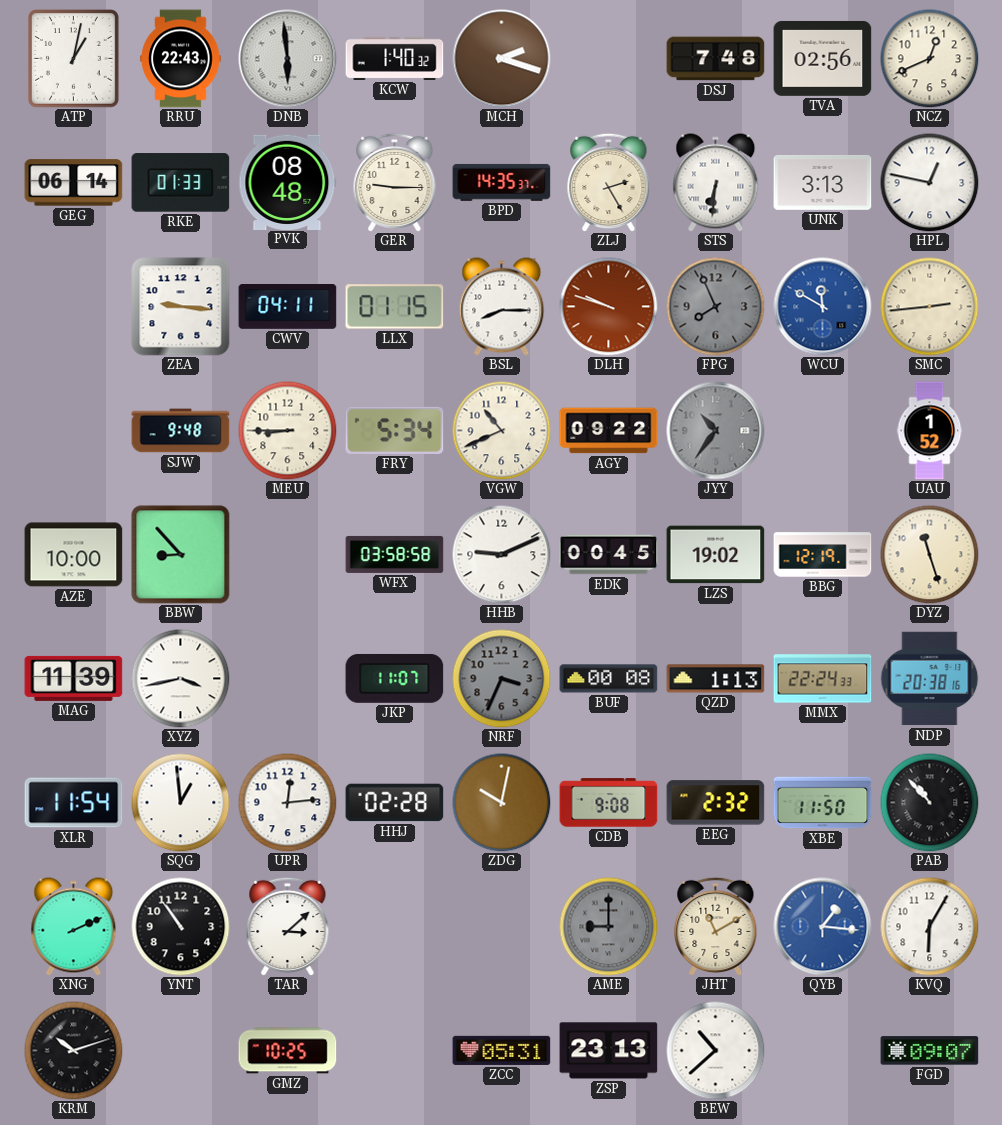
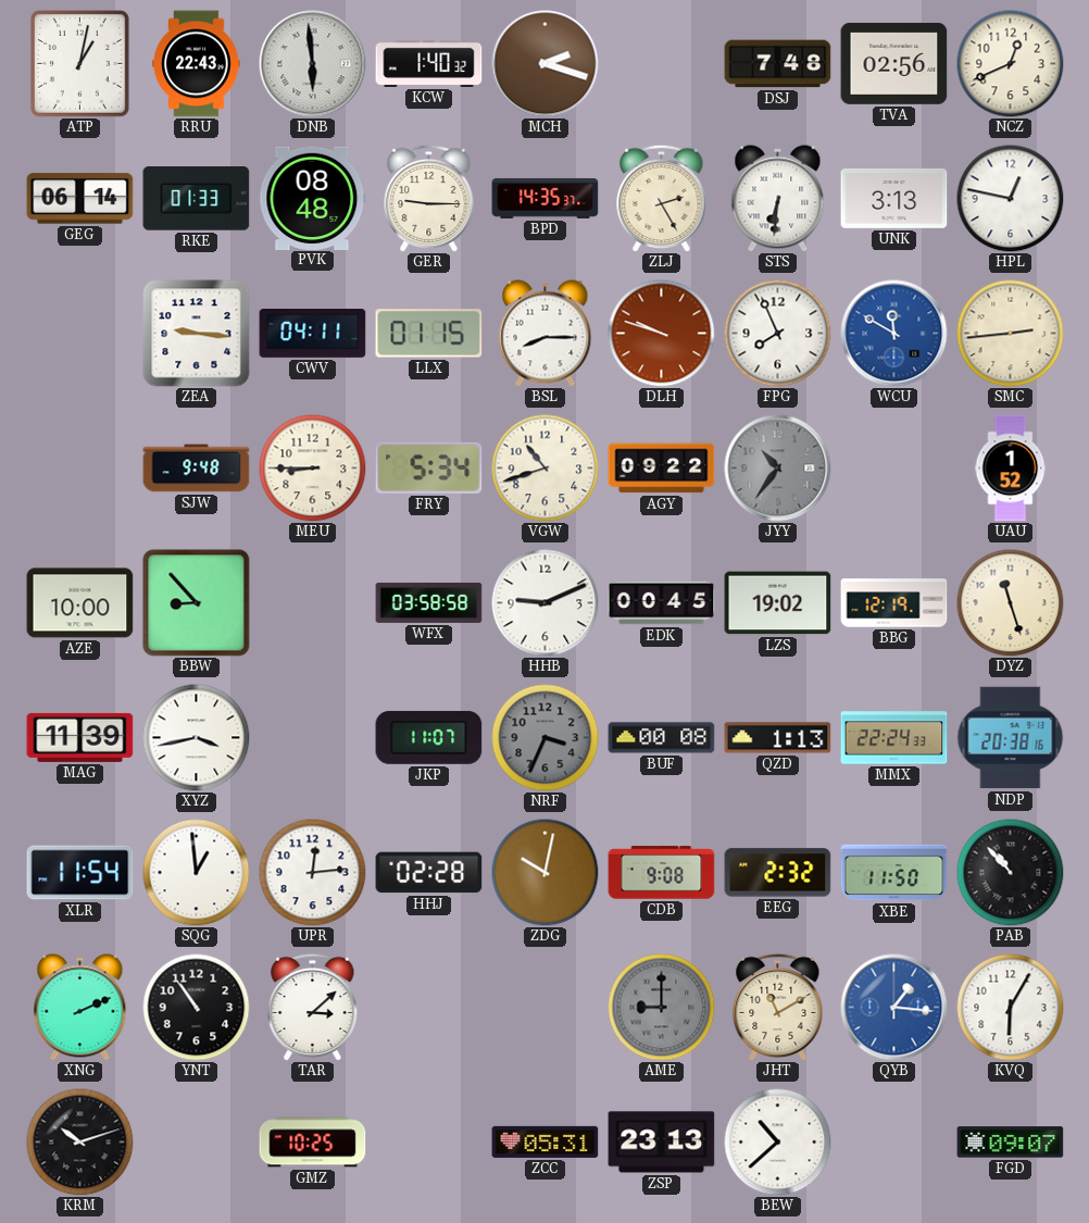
FPG dial: grey -> white
VGW: 10:41 -> 10:42
